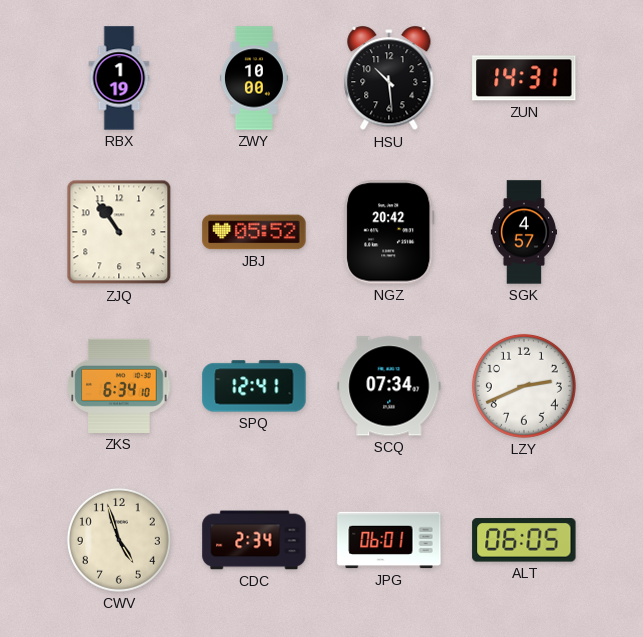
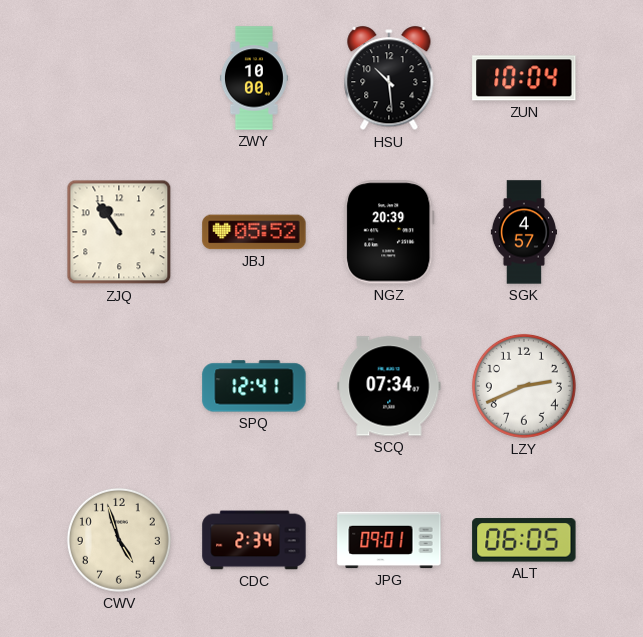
RBX: 1:19 -> none
ZUN: 14:31 -> 10:04
NGZ: 20:42 -> 20:39
ZKS: 6:34 -> none
JPG: 06:01 -> 09:01
